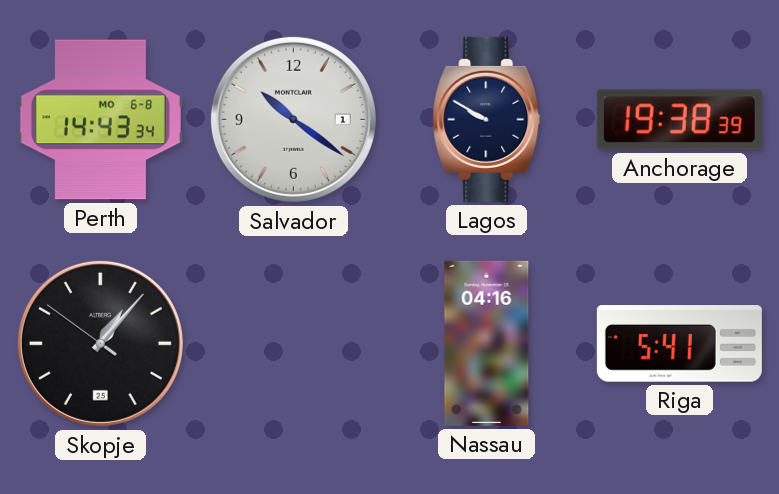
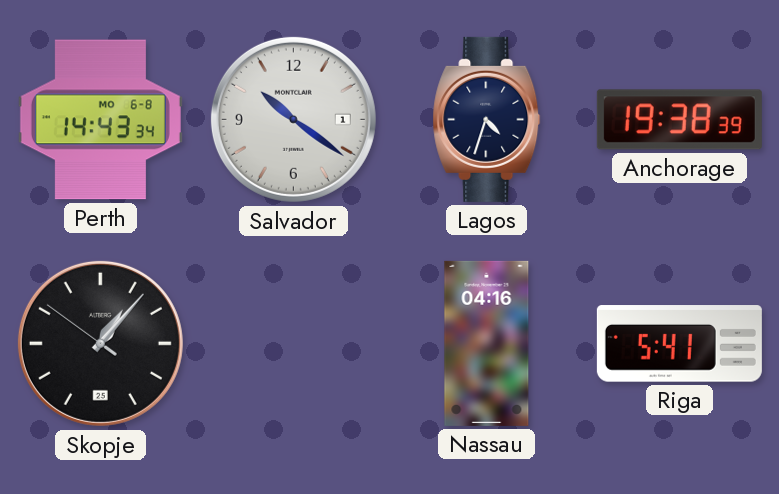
Lagos: 9:50 -> 4:33
